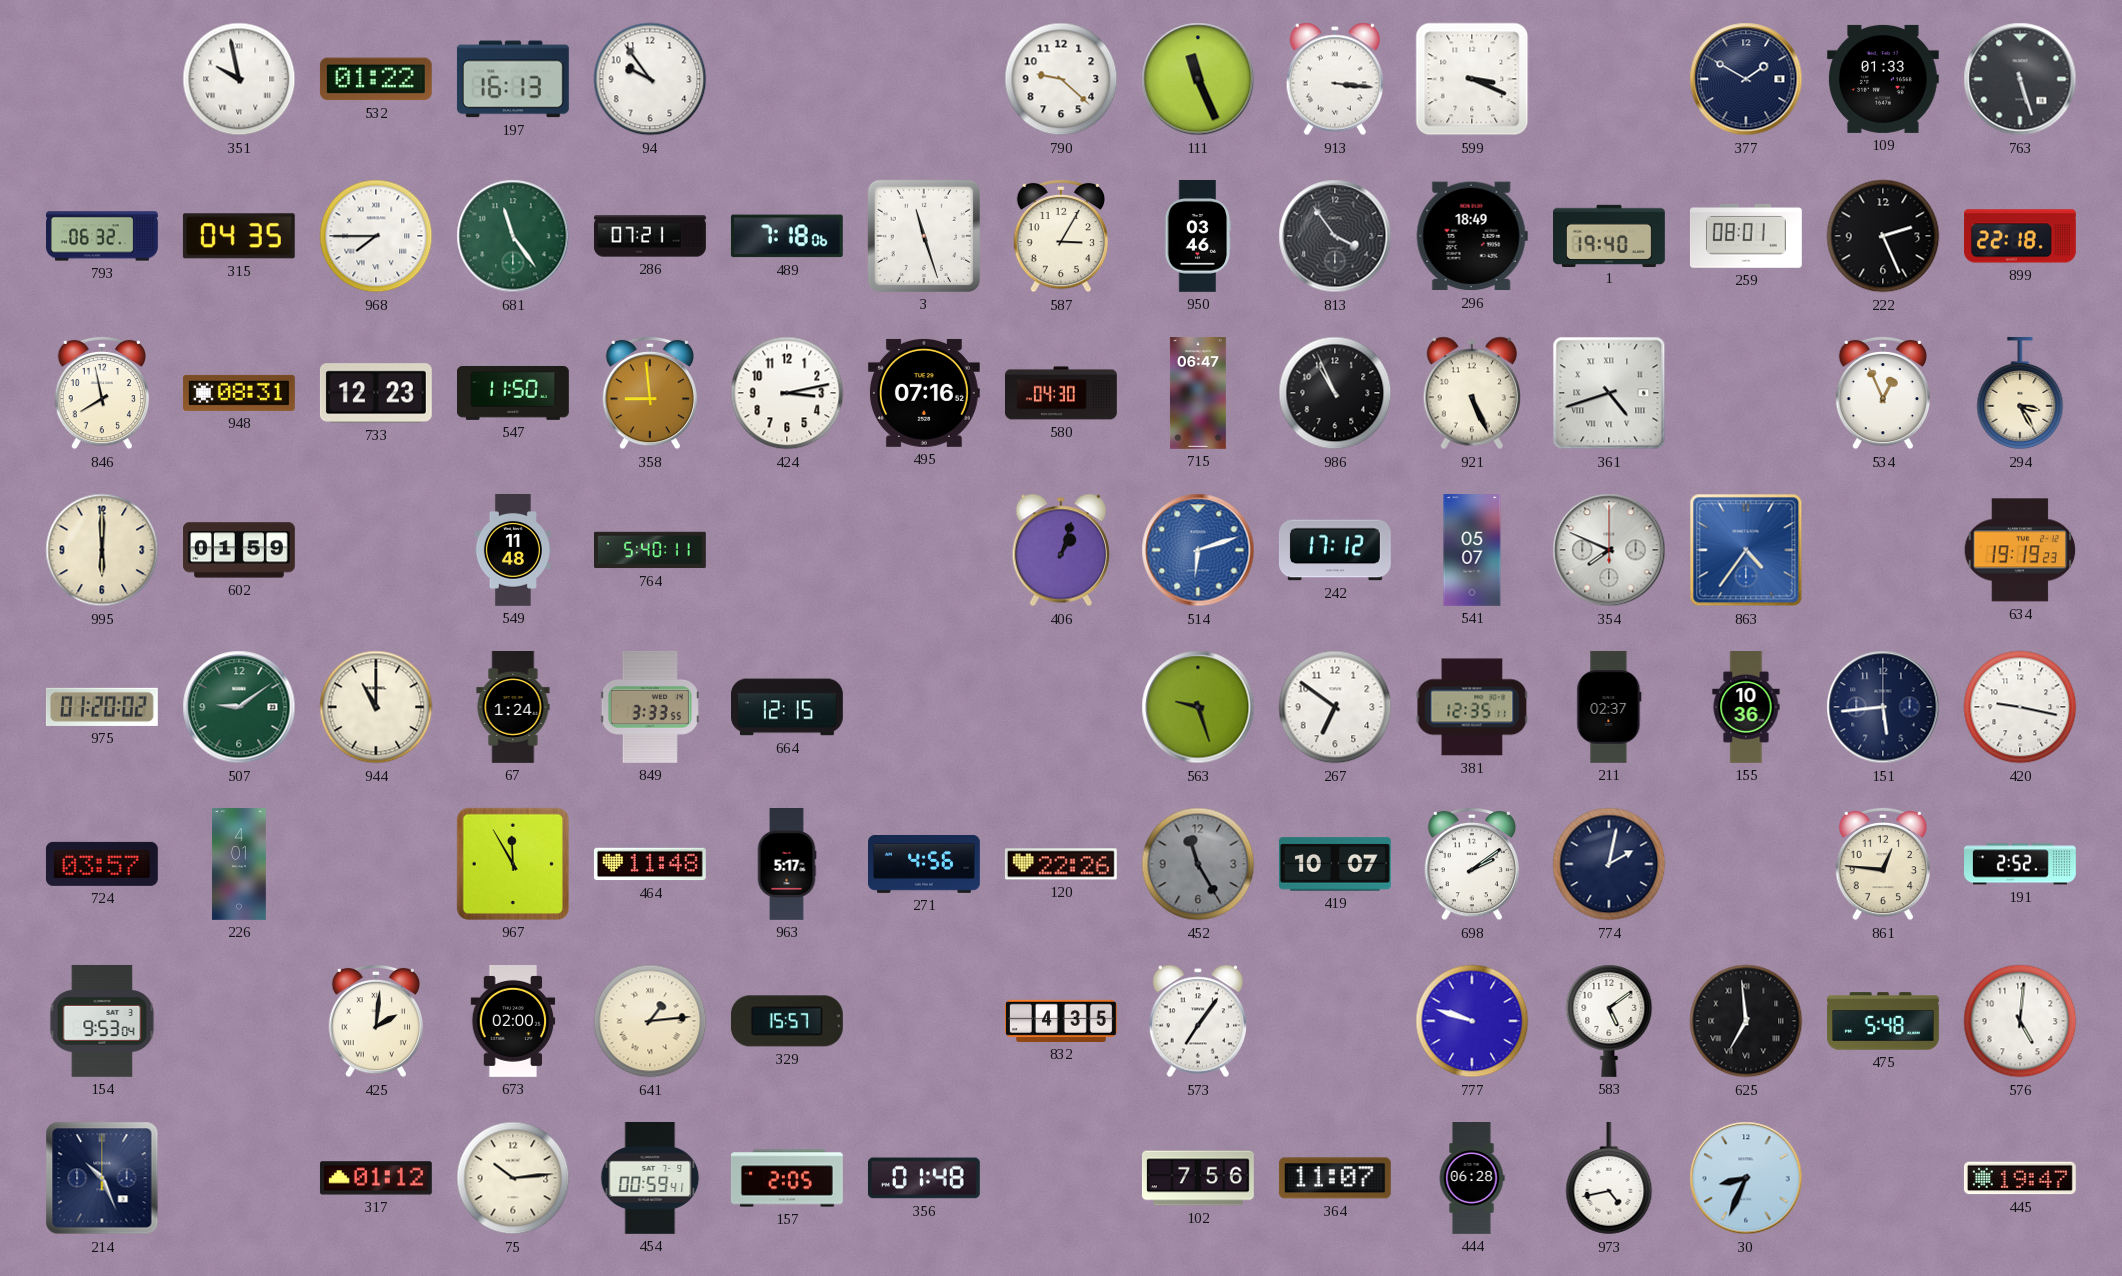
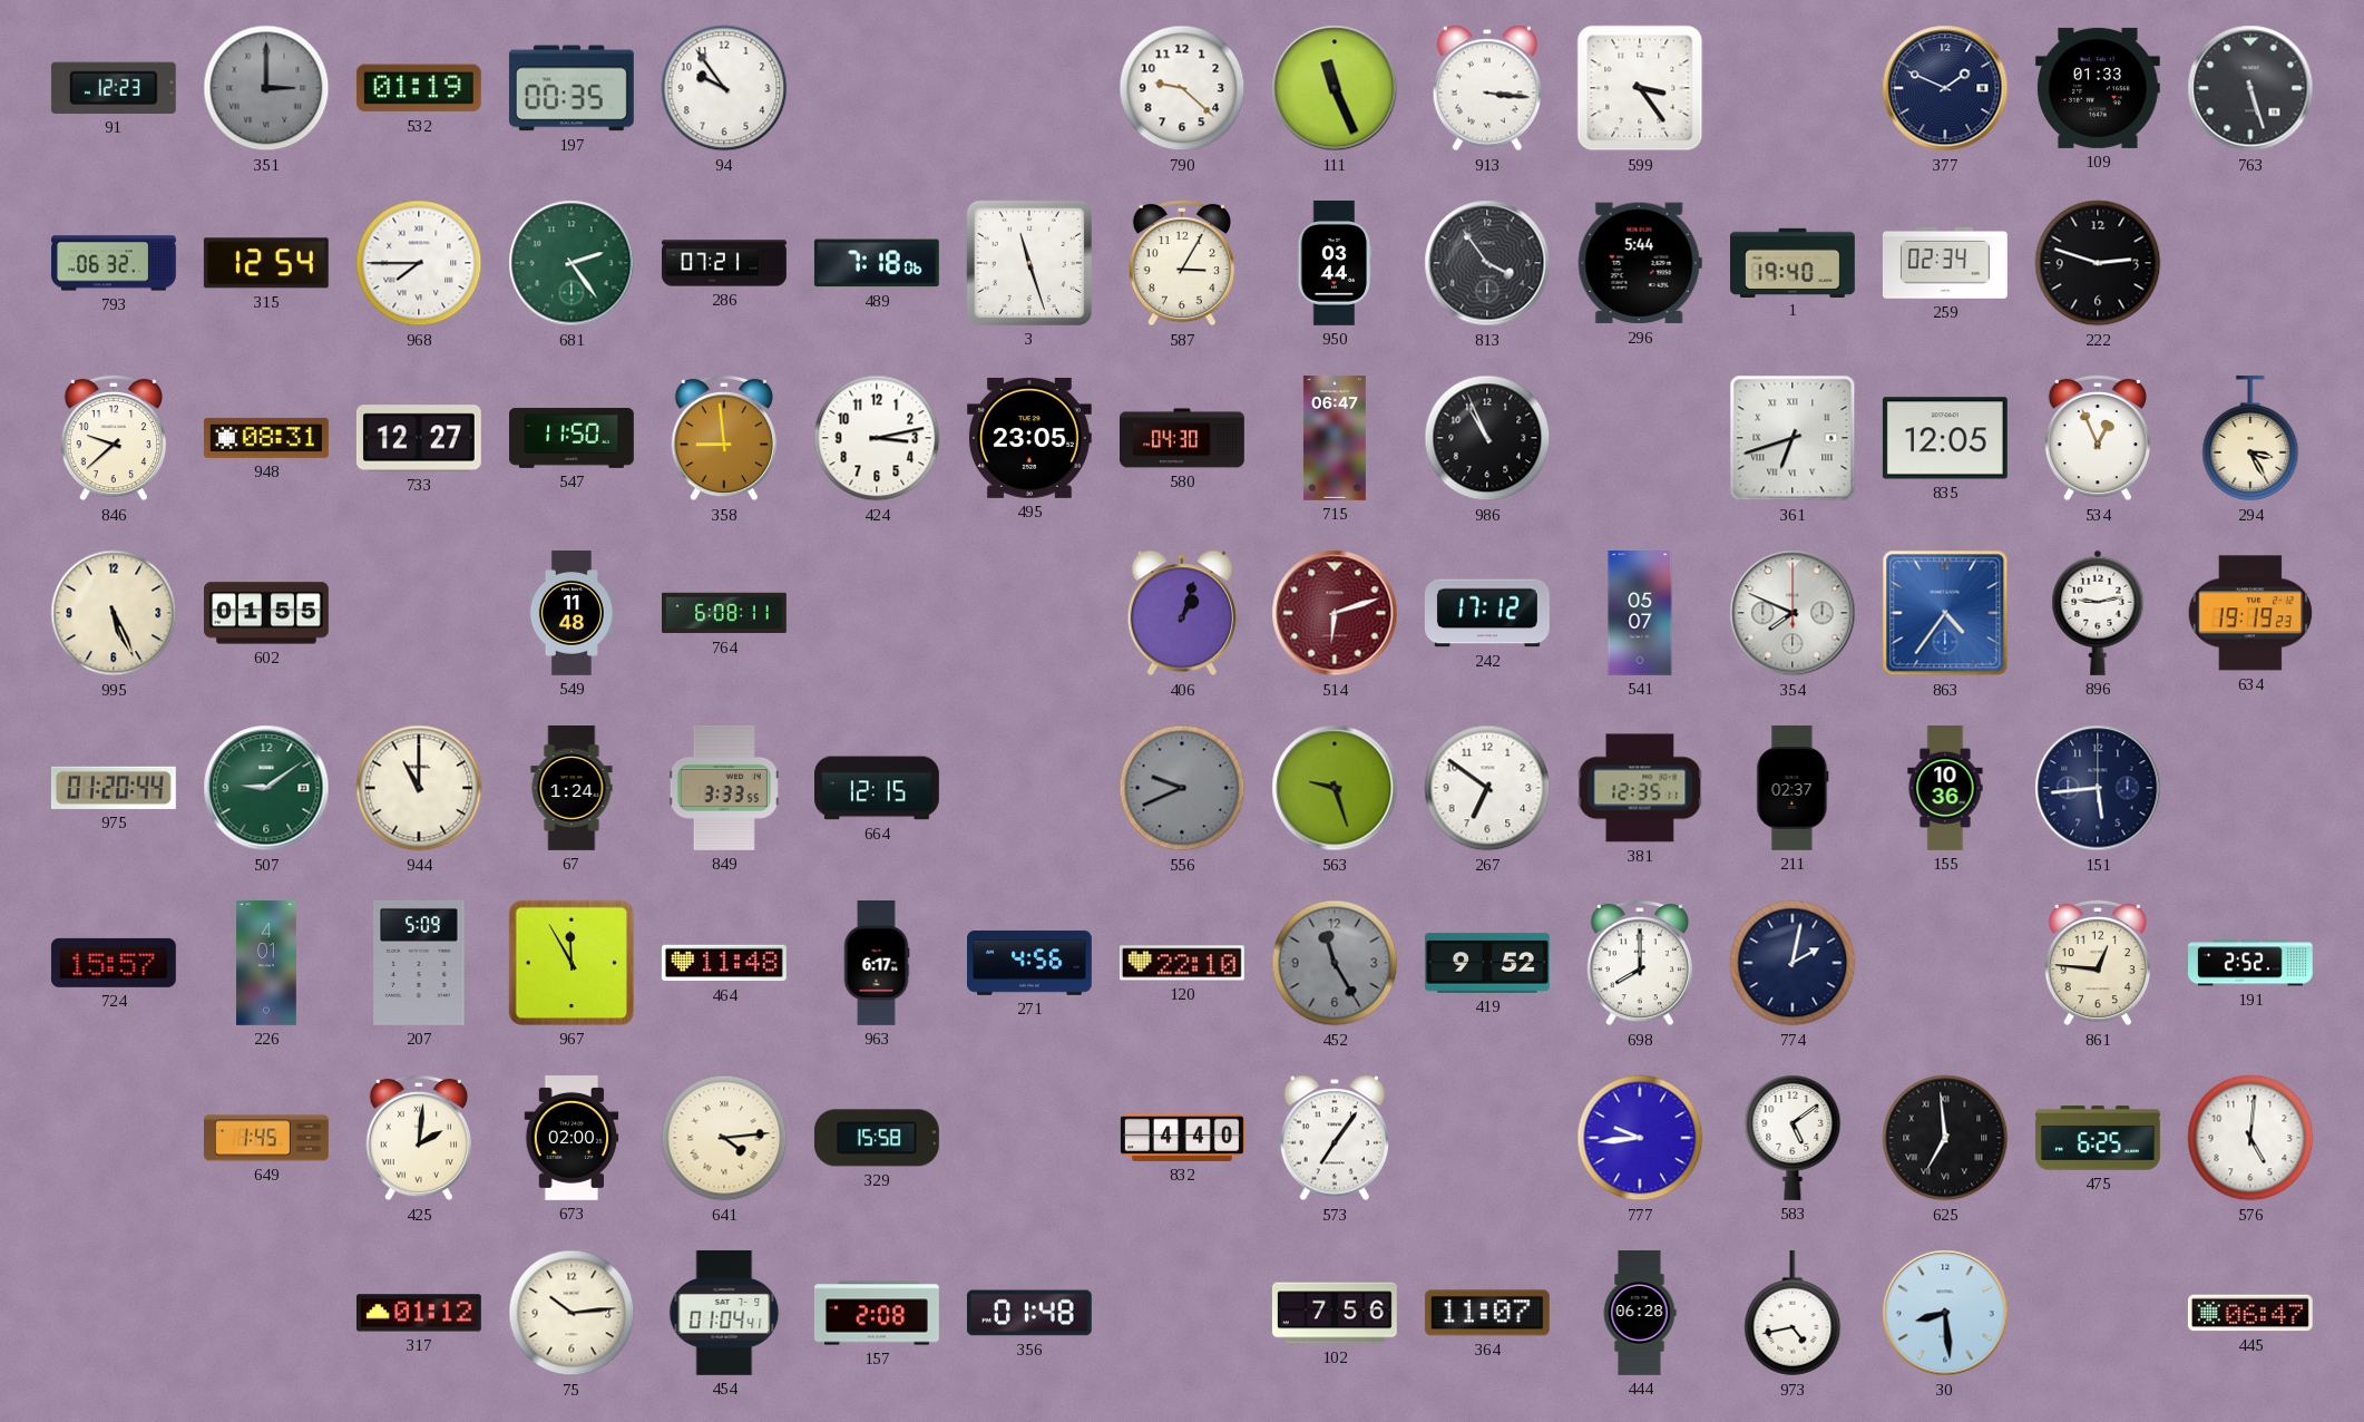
91: none -> 12:23
351: 9:58 -> 3:00
351 dial: white -> grey
532: 01:22 -> 01:19
197: 16:13 -> 00:35
599: 3:19 -> 3:24
377: 1:50 -> 1:49
315: 04:35 -> 12:54
681: 11:24 -> 2:24
950: 03:46 -> 03:44
296: 18:49 -> 5:44
259: 08:01 -> 02:34
222: 2:26 -> 2:48
899: 22:18 -> none
846: 7:58 -> 9:38
733: 12:23 -> 12:27
495: 07:16 -> 23:05
921: 5:26 -> none
361: 4:42 -> 6:42
835: none -> 12:05
995: 6:00 -> 5:26
602: 01:59 -> 01:55
764: 5:40 -> 6:08
514 dial: blue -> burgundy
896: none -> 9:13
975: 01:20:02 -> 01:20:44
556: none -> 9:41
420: 9:17 -> none
724: 03:57 -> 15:57
207: none -> 5:09
963: 5:17 -> 6:17
120: 22:26 -> 22:10
419: 10:07 -> 9:52
698: 2:09 -> 8:00
154: 9:53 -> none
649: none -> 1:45
641: 1:14 -> 4:14
329: 15:57 -> 15:58
832: 4:35 -> 4:40
777: 9:48 -> 9:44
475: 5:48 -> 6:25
214: 10:26 -> none
454: 00:59 -> 01:04
157: 2:05 -> 2:08
30: 8:34 -> 8:29
445: 19:47 -> 06:47
